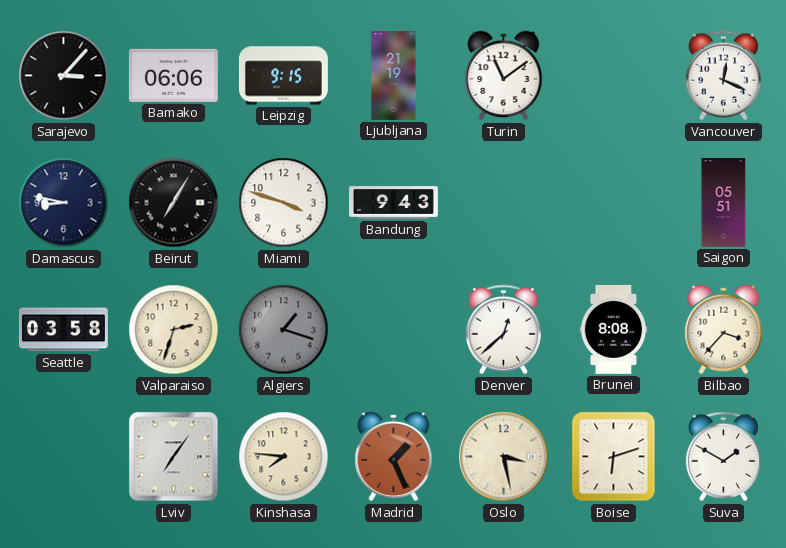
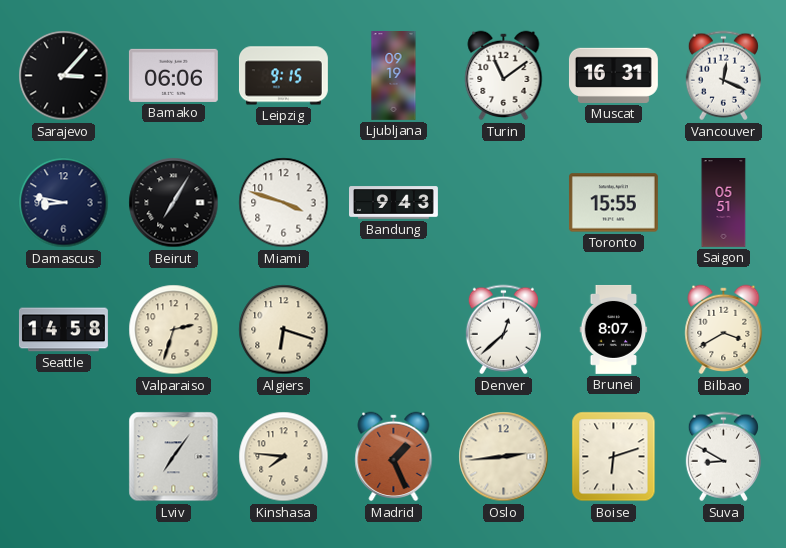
Ljubljana: 21:19 -> 09:19
Muscat: none -> 16:31
Toronto: none -> 15:55
Seattle: 03:58 -> 14:58
Algiers: 1:18 -> 6:18
Algiers dial: grey -> cream
Brunei: 8:08 -> 8:07
Bilbao: 3:37 -> 3:40
Oslo: 3:28 -> 2:44
Suva: 1:50 -> 8:50
